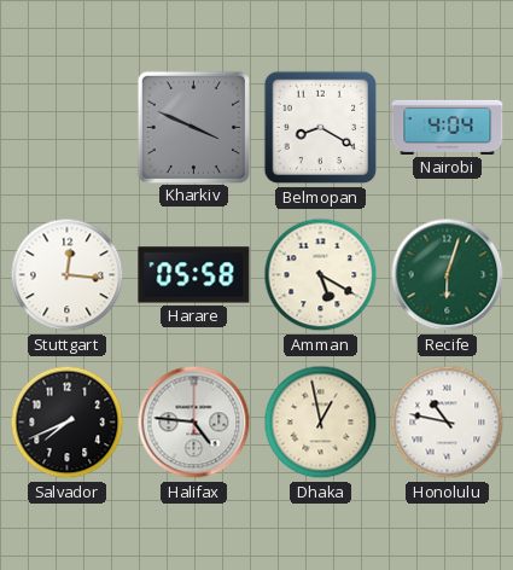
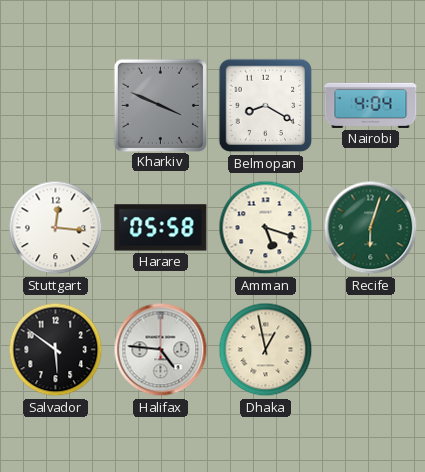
Amman: 5:20 -> 5:18
Salvador: 7:41 -> 5:51
Honolulu: 10:47 -> none
